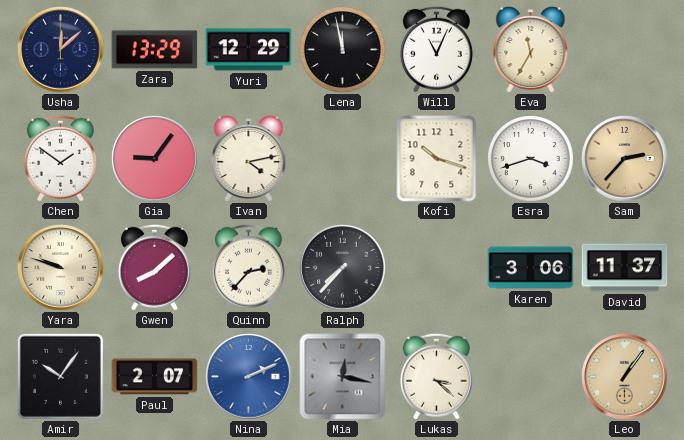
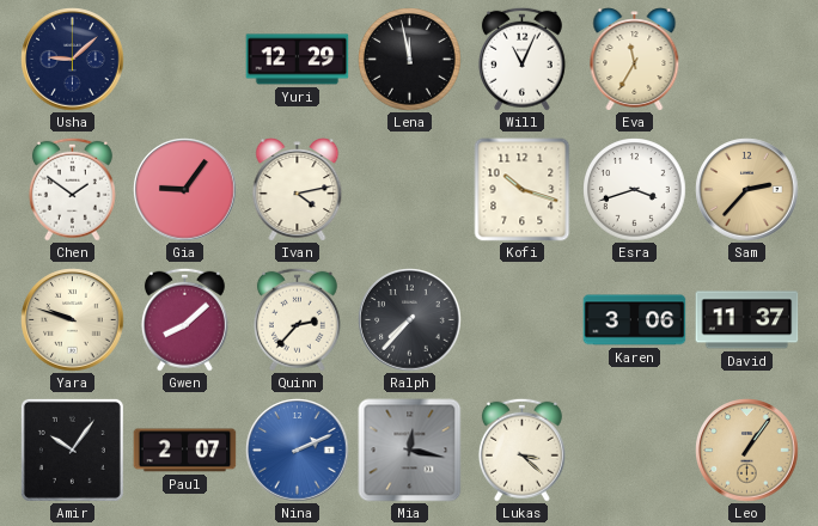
Usha: 12:08 -> 9:08
Zara: 13:29 -> none
